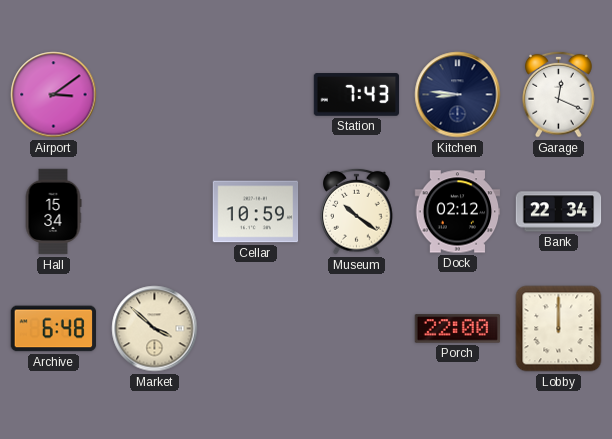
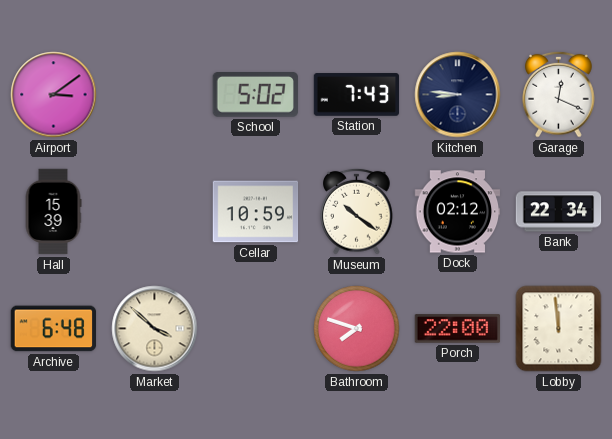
School: none -> 5:02
Hall: 15:34 -> 15:39
Bathroom: none -> 7:48
Lobby: 12:00 -> 11:59
